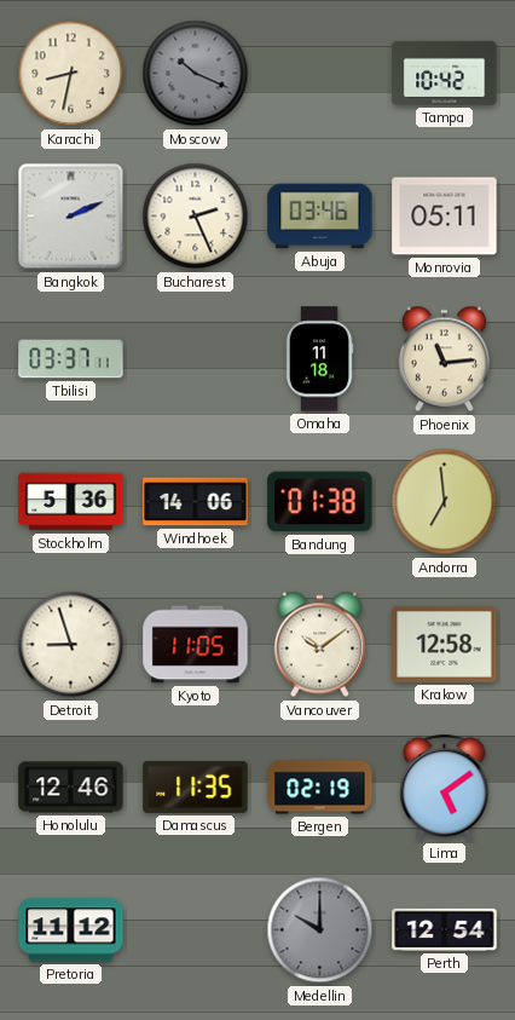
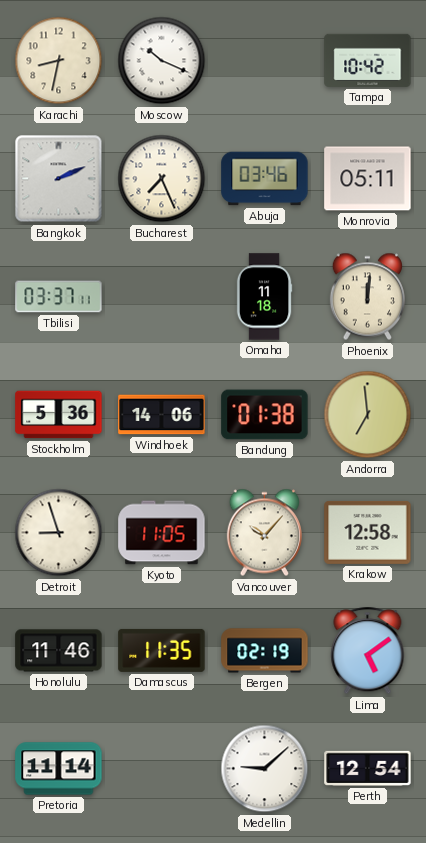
Moscow dial: grey -> white
Bucharest: 2:26 -> 7:26
Phoenix: 11:14 -> 12:01
Vancouver: 10:09 -> 10:07
Honolulu: 12:46 -> 11:46
Pretoria: 11:12 -> 11:14
Medellin: 10:00 -> 9:08
Medellin dial: grey -> white
